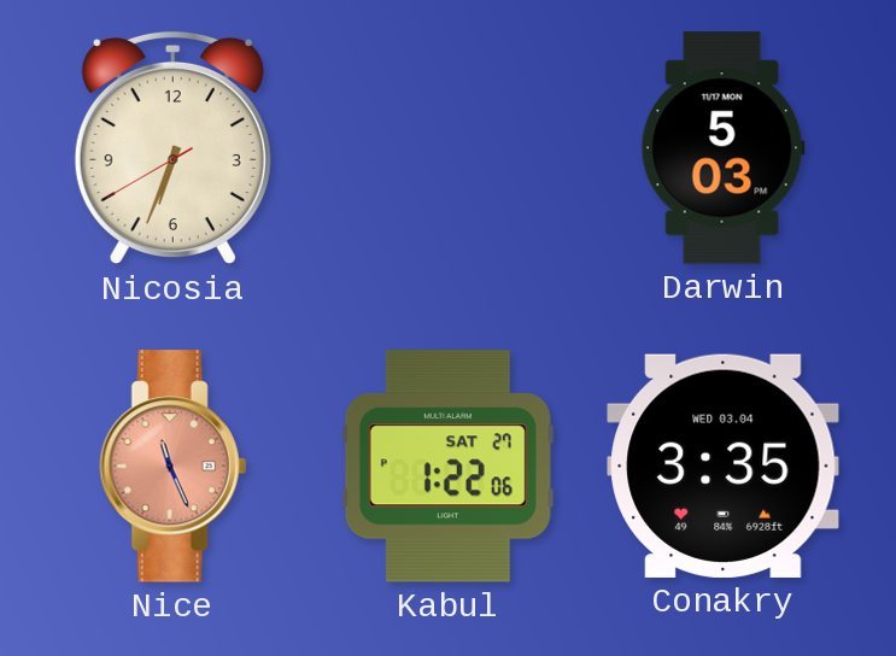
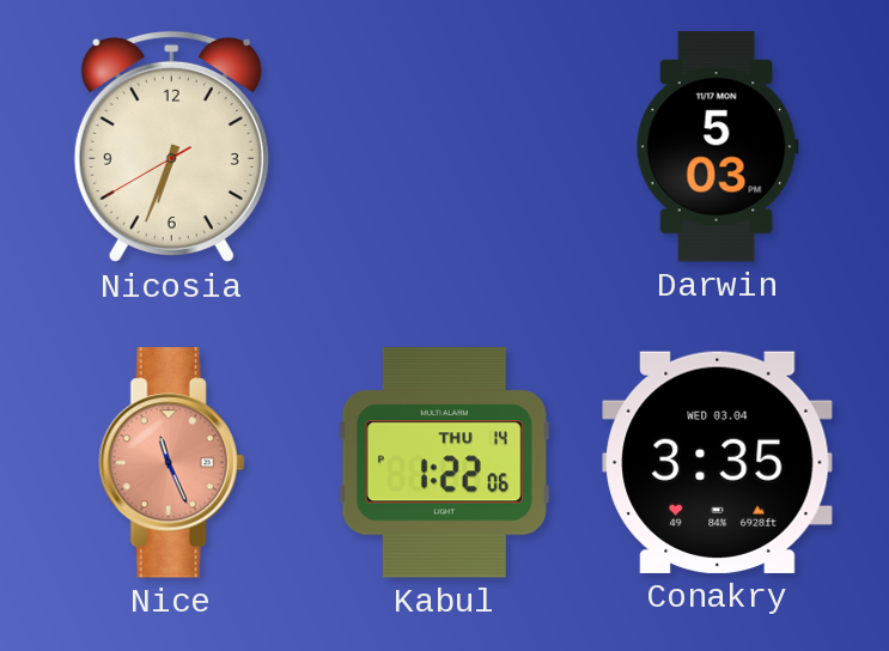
Kabul date: SAT 27 -> THU 14
